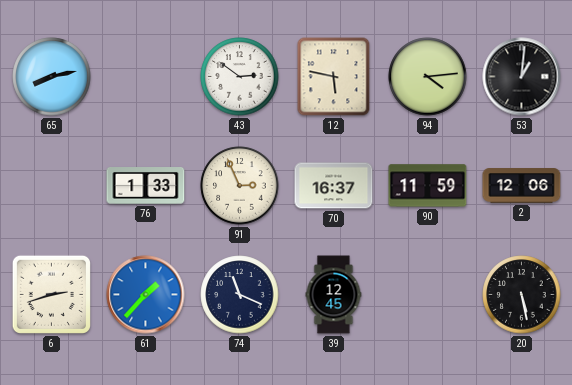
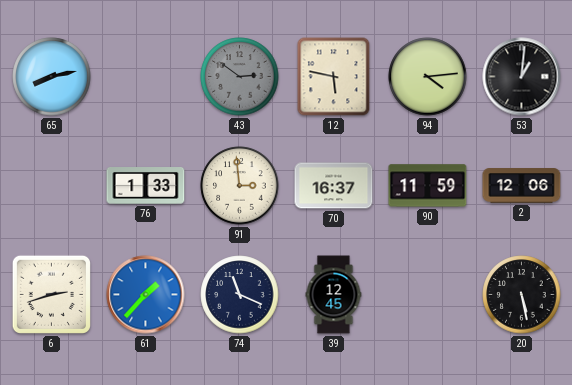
43 dial: white -> grey
91: 2:56 -> 2:59
